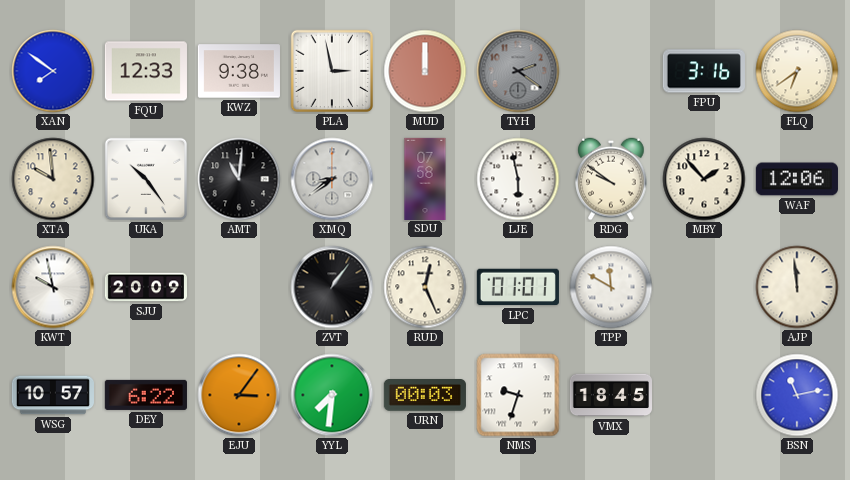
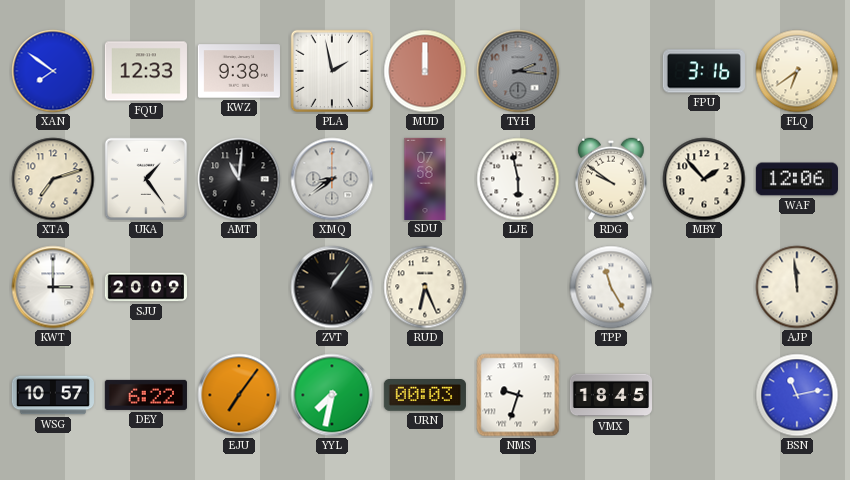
PLA: 2:58 -> 1:58
TYH: 2:21 -> 2:16
XTA: 9:59 -> 7:12
UKA: 10:24 -> 1:24
KWT: 9:58 -> 3:00
RUD: 12:26 -> 6:26
LPC: 01:01 -> none
TPP: 11:50 -> 11:25
EJU: 3:06 -> 7:06
YYL: 7:31 -> 7:32
